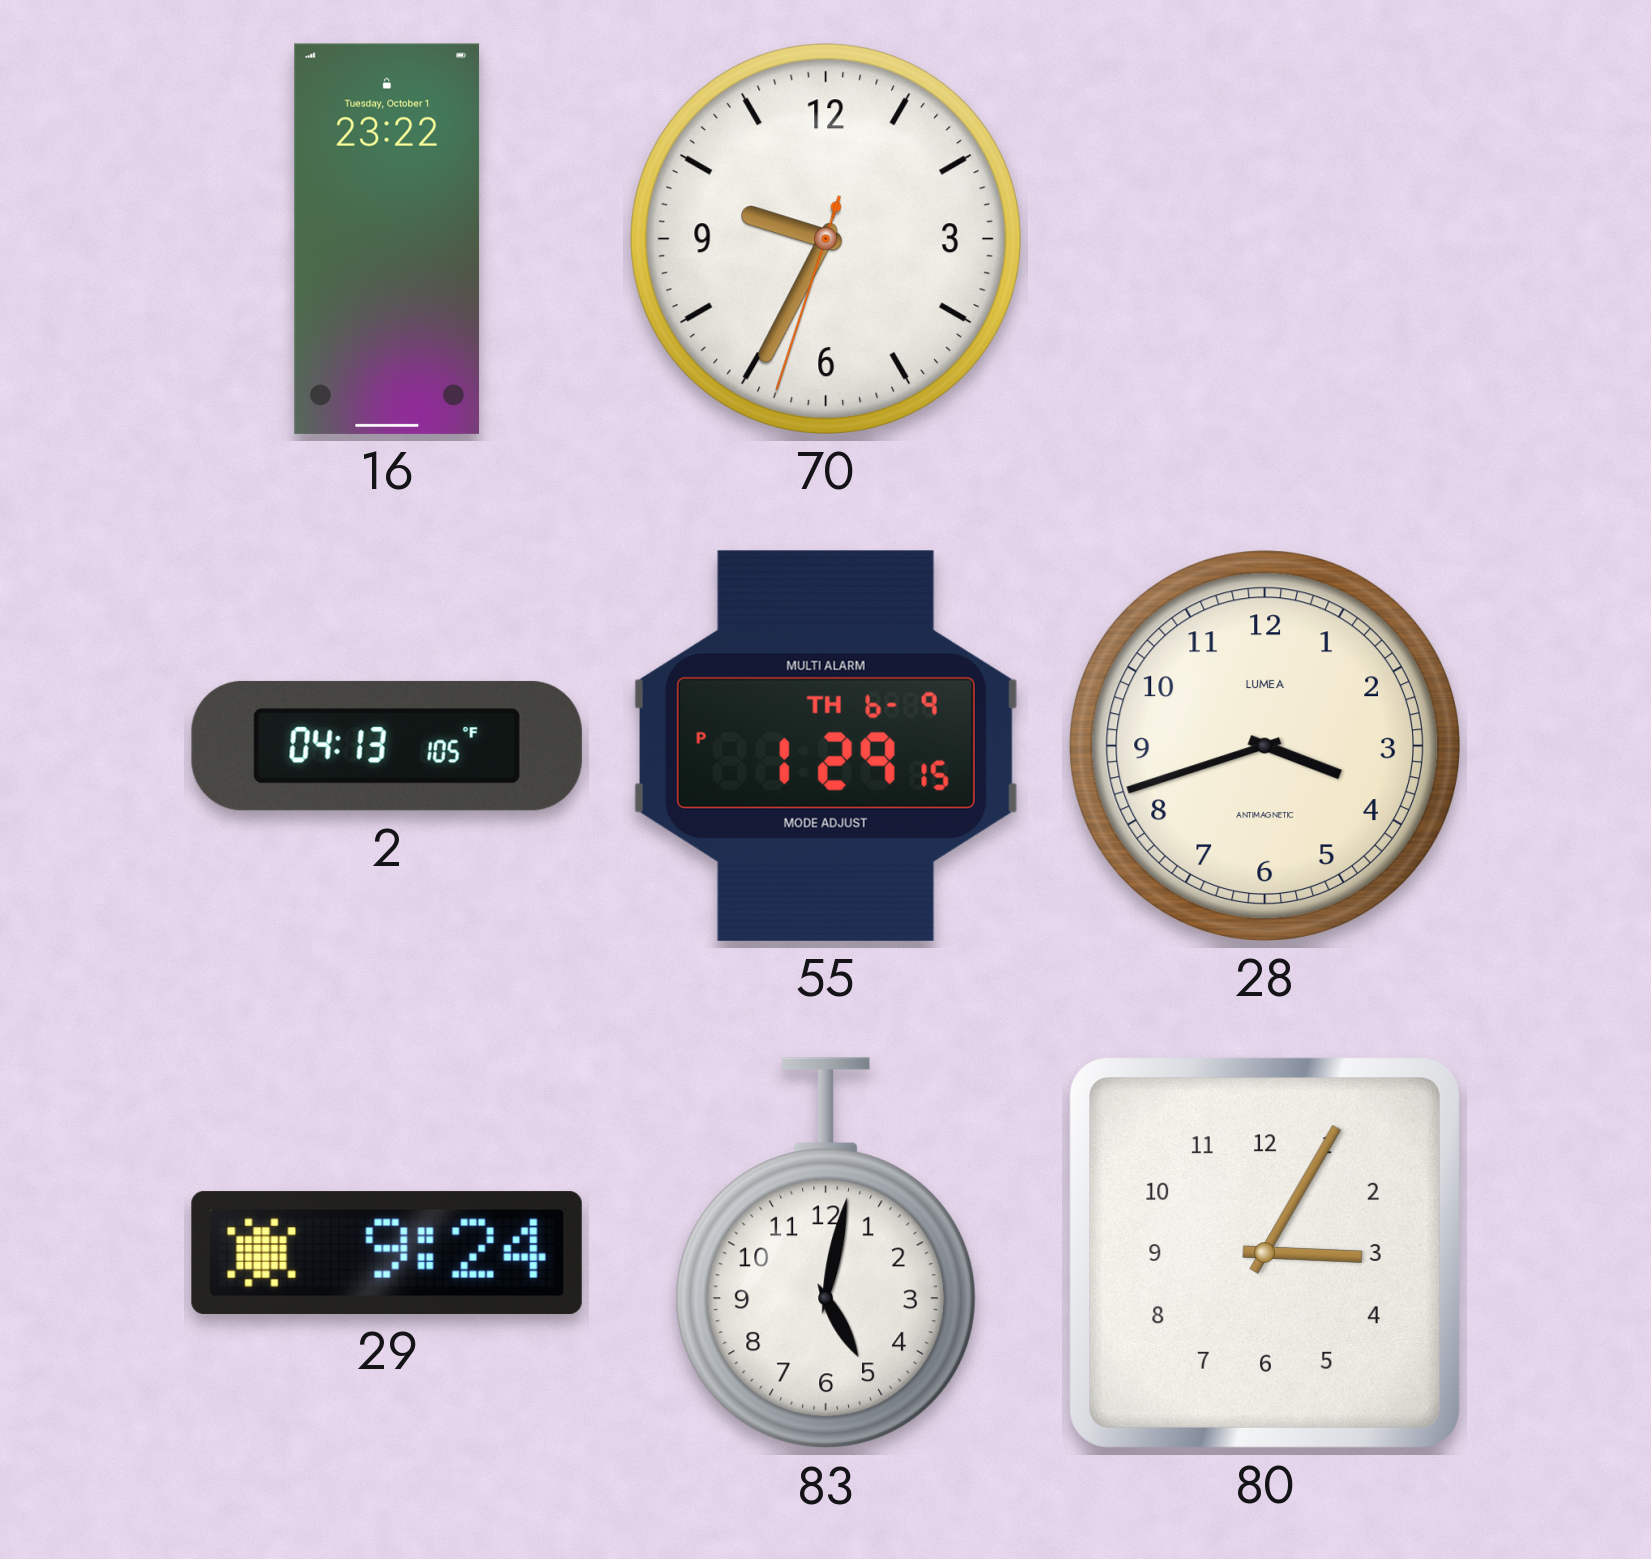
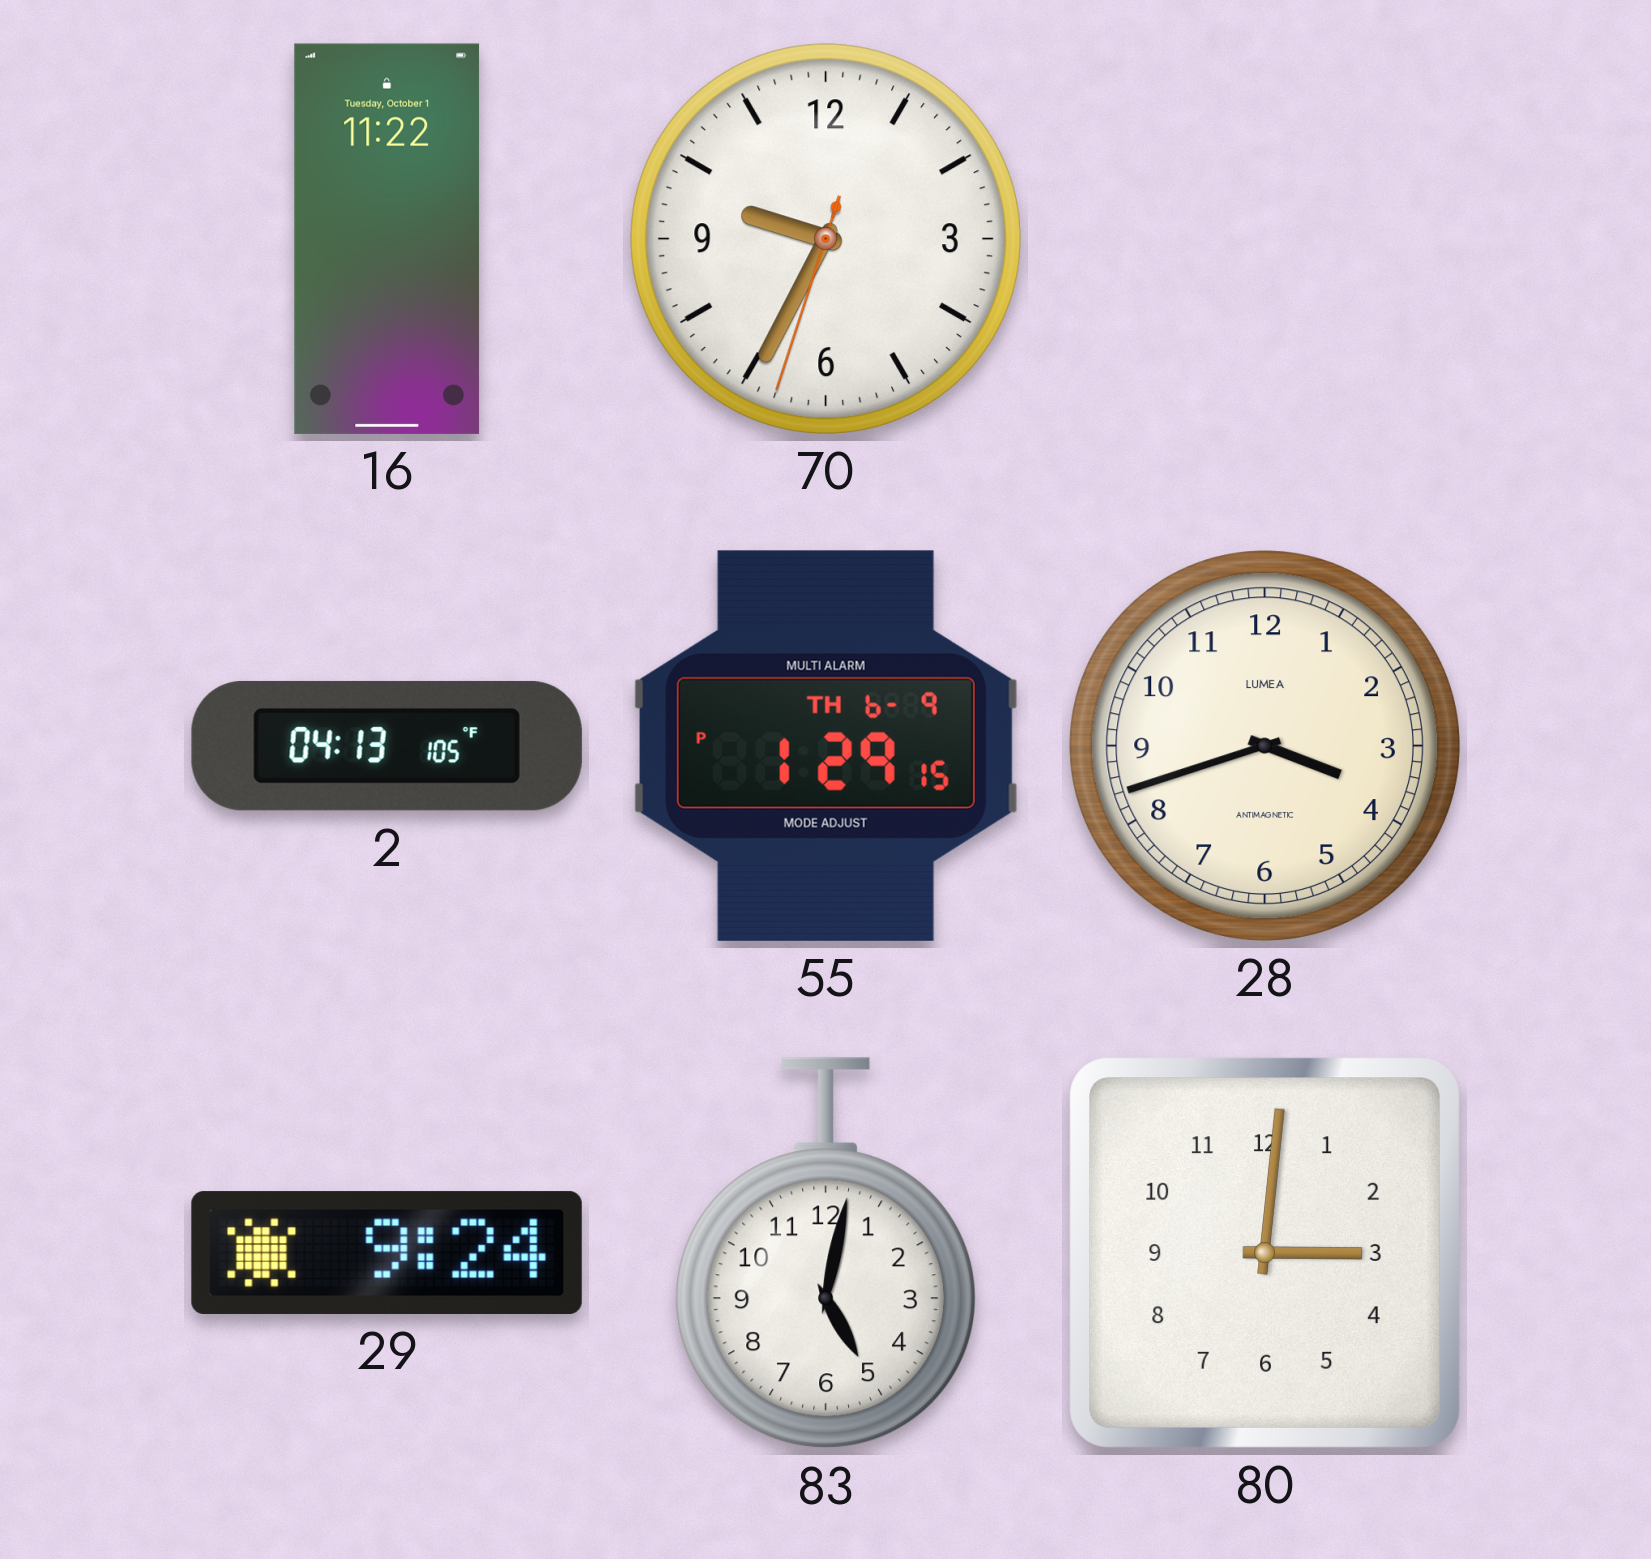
16: 23:22 -> 11:22
80: 3:05 -> 3:01
